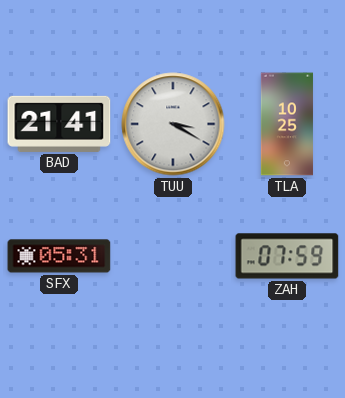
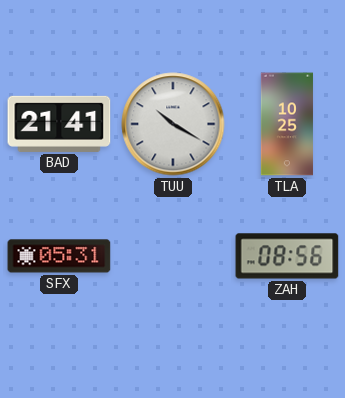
TUU: 3:20 -> 10:20
ZAH: 07:59 -> 08:56
